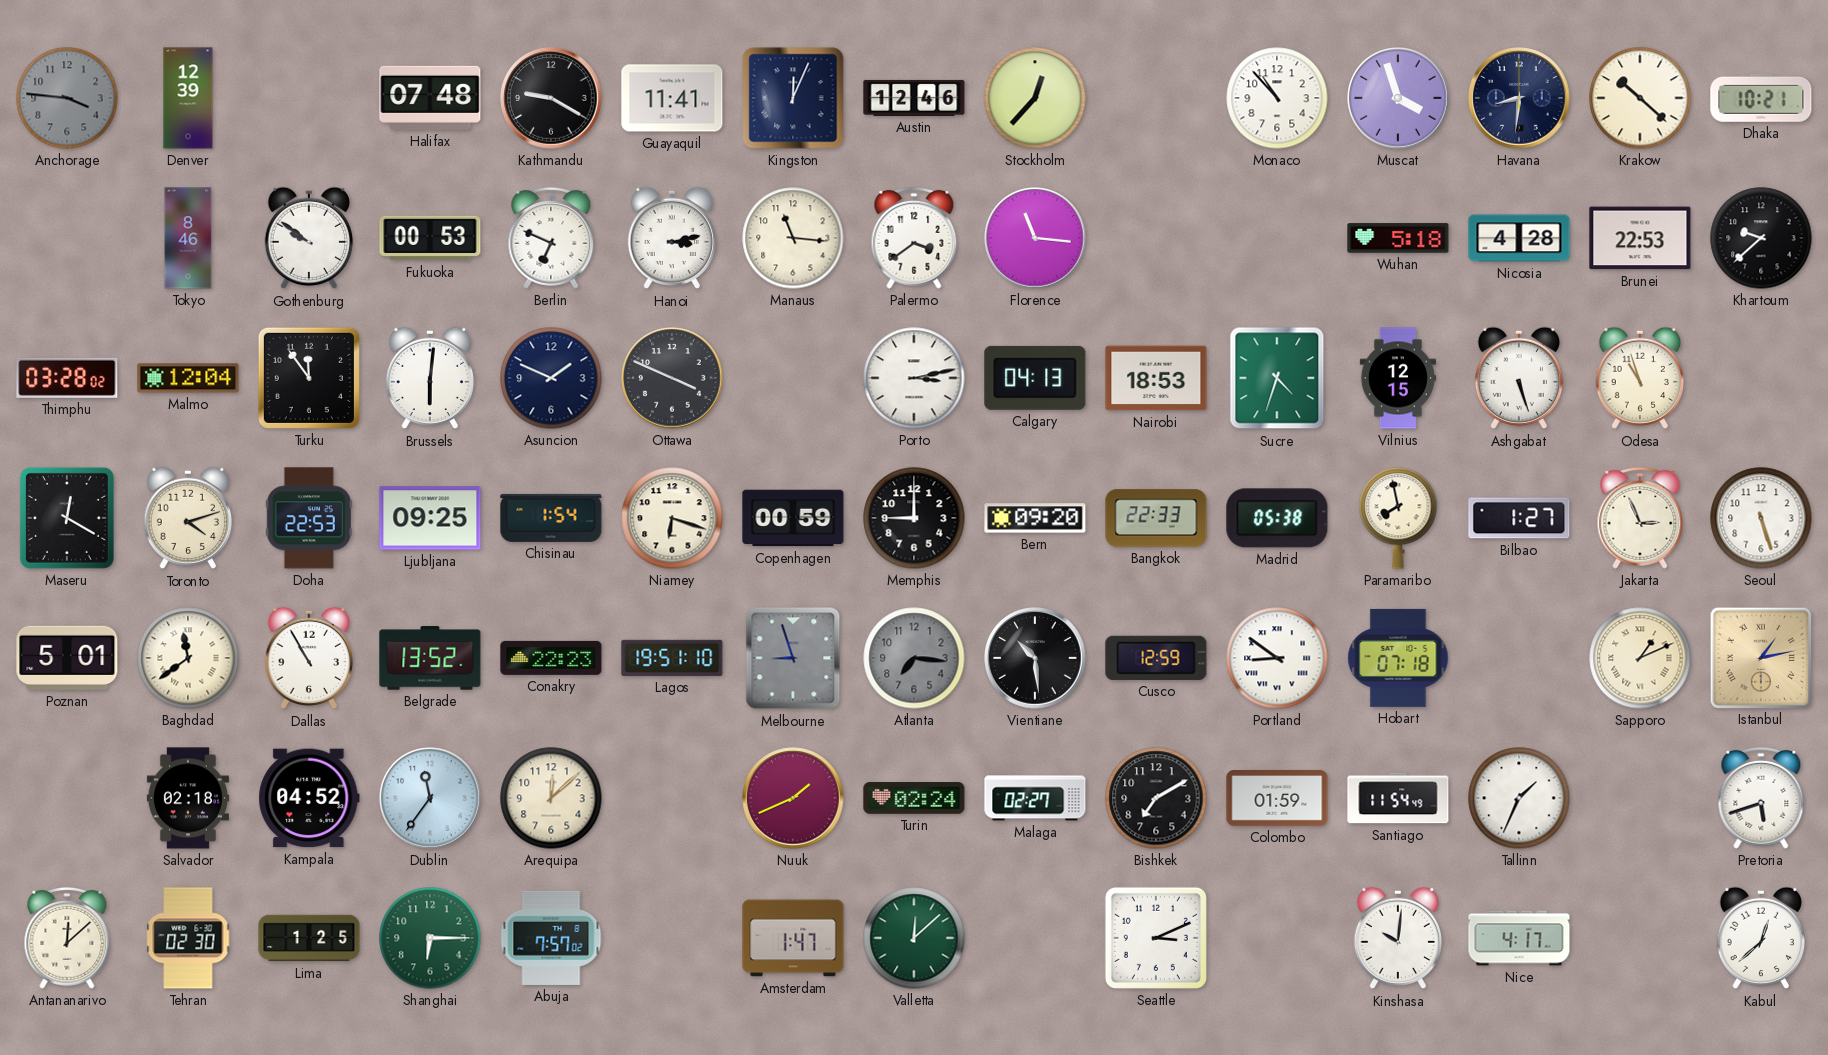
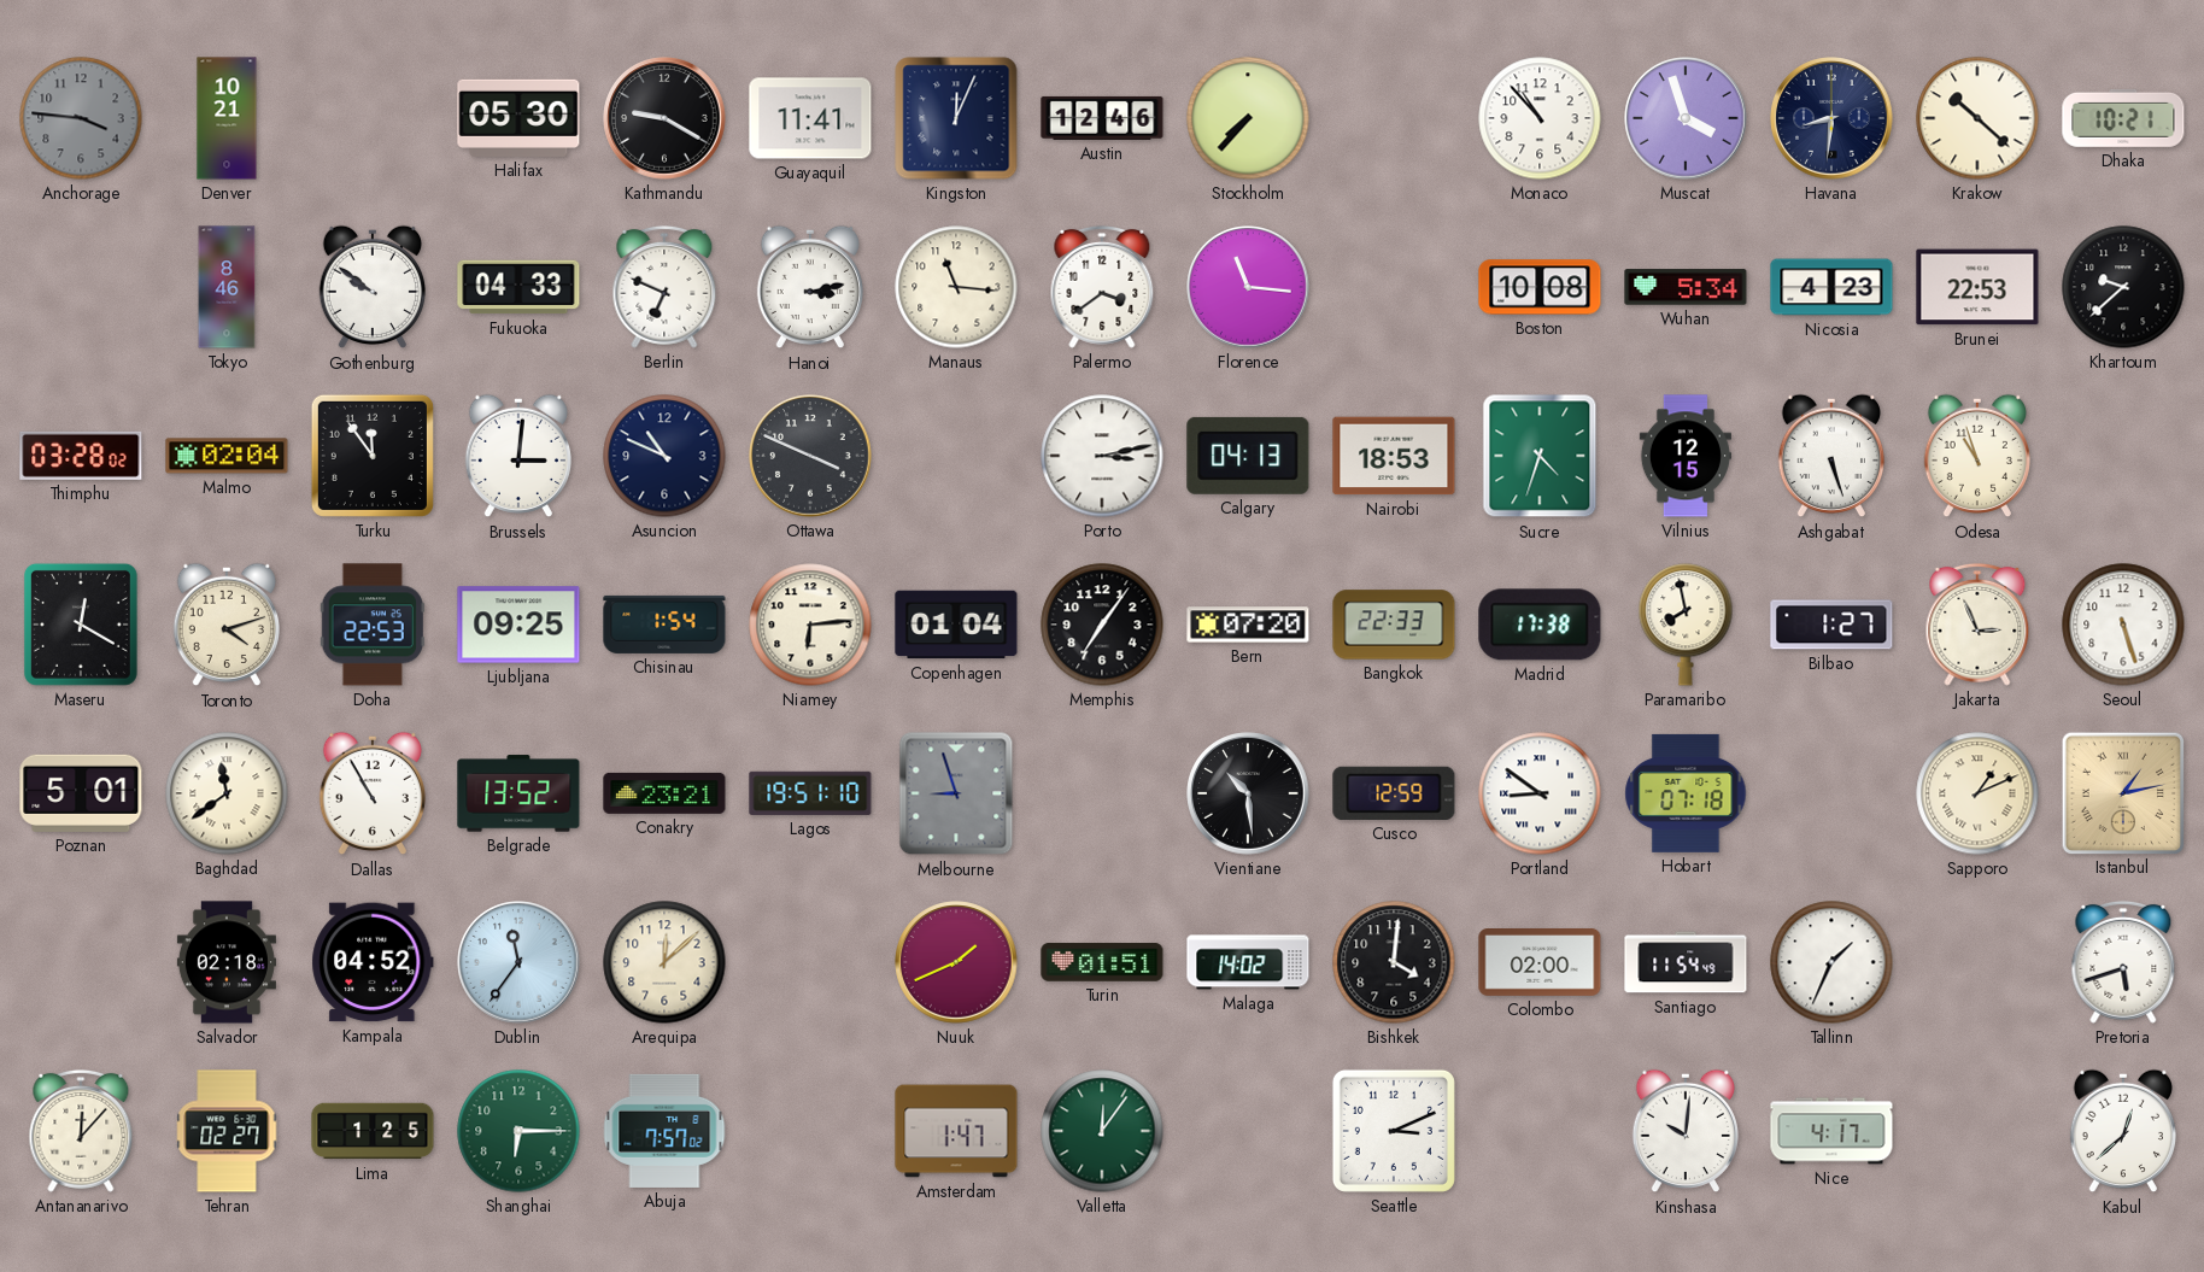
Denver: 12:39 -> 10:21
Halifax: 07:48 -> 05:30
Stockholm: 12:37 -> 7:37
Fukuoka: 00:53 -> 04:33
Boston: none -> 10:08
Wuhan: 5:18 -> 5:34
Nicosia: 4:28 -> 4:23
Malmo: 12:04 -> 02:04
Brussels: 6:01 -> 3:01
Asuncion: 1:49 -> 10:49
Niamey: 6:18 -> 6:14
Copenhagen: 00:59 -> 01:04
Memphis: 9:00 -> 7:06
Bern: 09:20 -> 07:20
Madrid: 05:38 -> 17:38
Conakry: 22:23 -> 23:21
Atlanta: 7:16 -> none
Turin: 02:24 -> 01:51
Malaga: 02:27 -> 14:02
Bishkek: 7:10 -> 4:01
Colombo: 01:59 -> 02:00
Antananarivo: 12:08 -> 12:07
Tehran: 02:30 -> 02:27
Valletta: 12:08 -> 12:06
